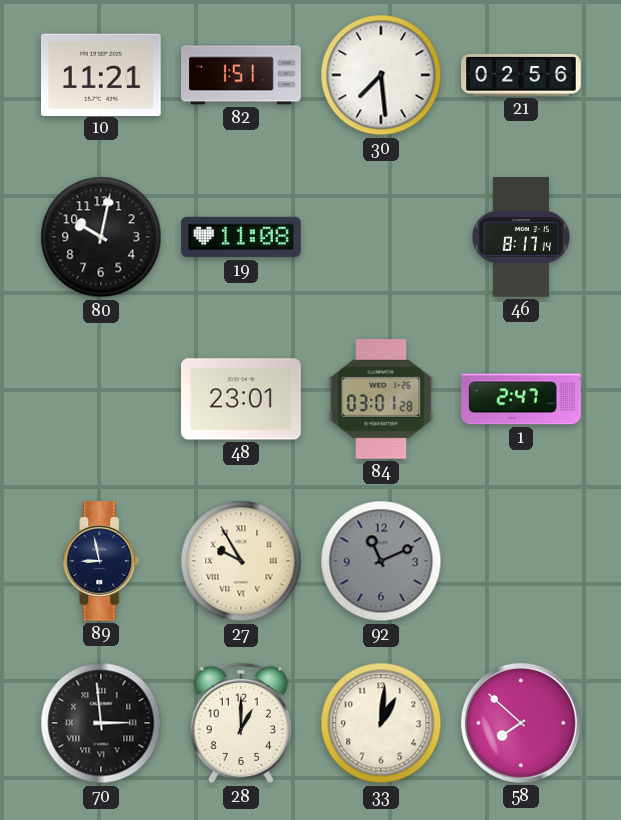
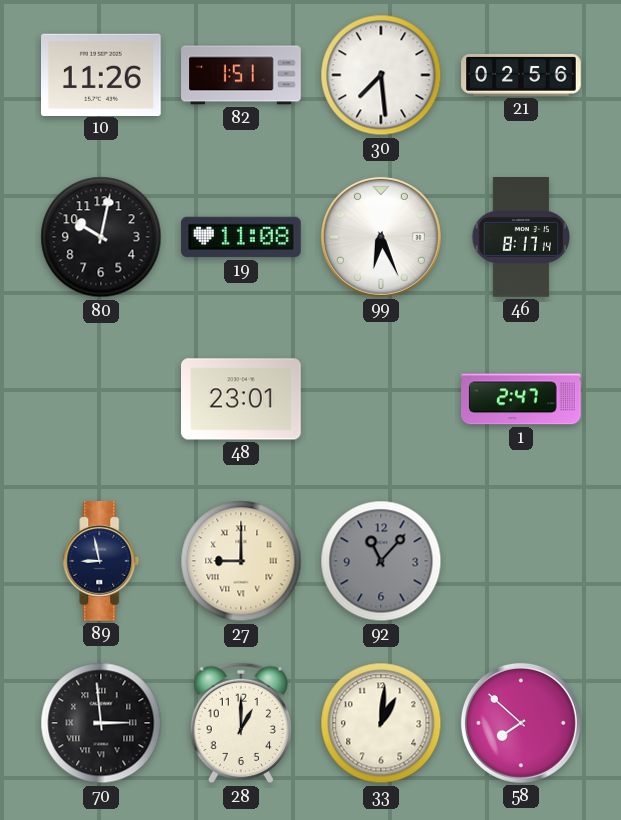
10: 11:21 -> 11:26
99: none -> 6:26
84: 03:01 -> none
27: 9:55 -> 9:00
92: 11:11 -> 11:07
